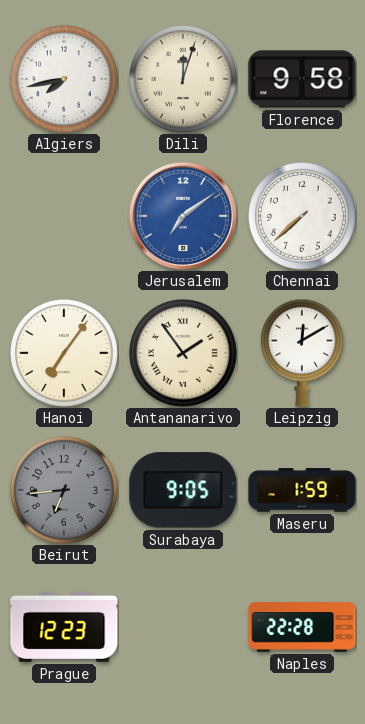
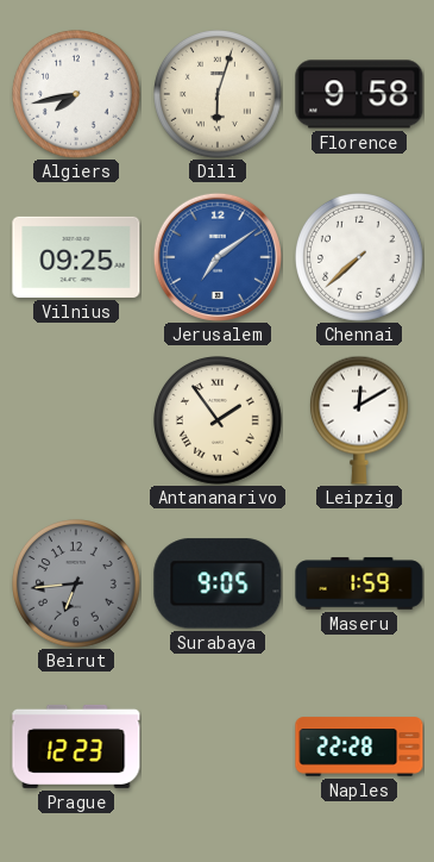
Dili: 12:03 -> 6:03
Vilnius: none -> 09:25
Hanoi: 7:06 -> none
